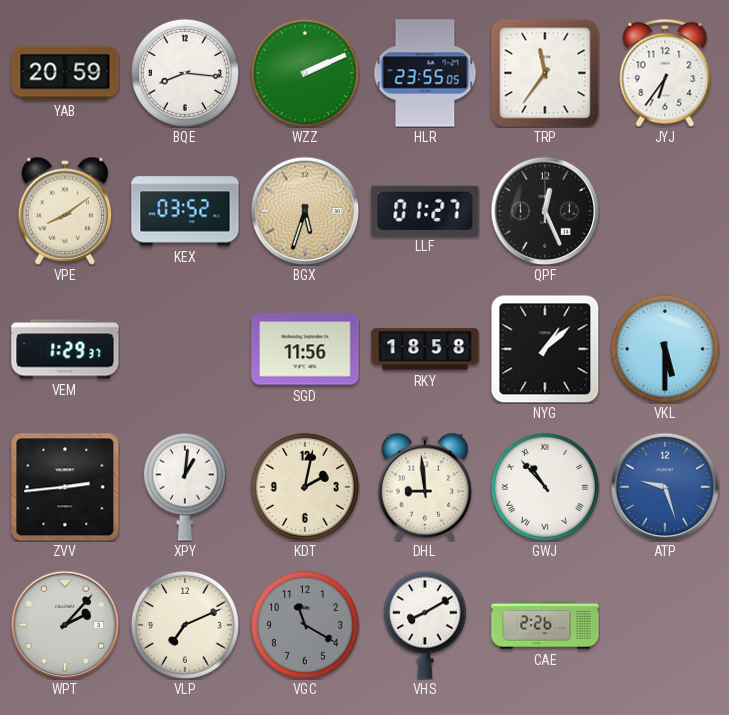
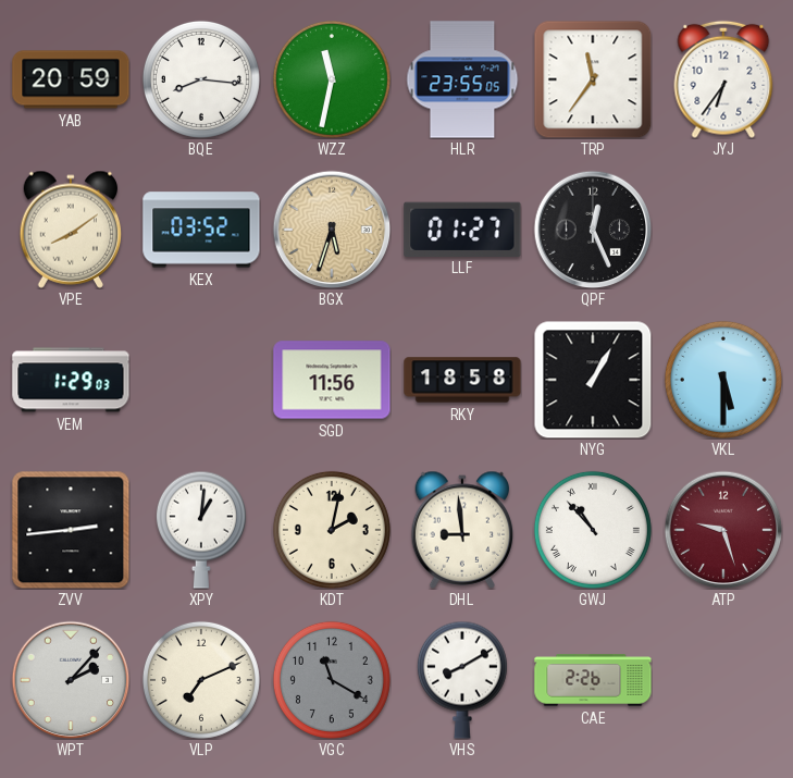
WZZ: 2:11 -> 11:32
VEM: 1:29:37 -> 1:29:03
NYG: 1:08 -> 1:05
ATP dial: blue -> burgundy
